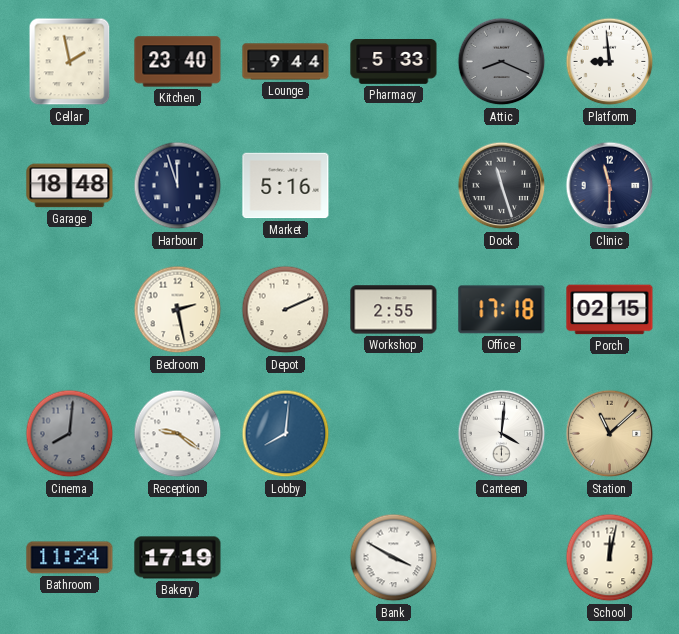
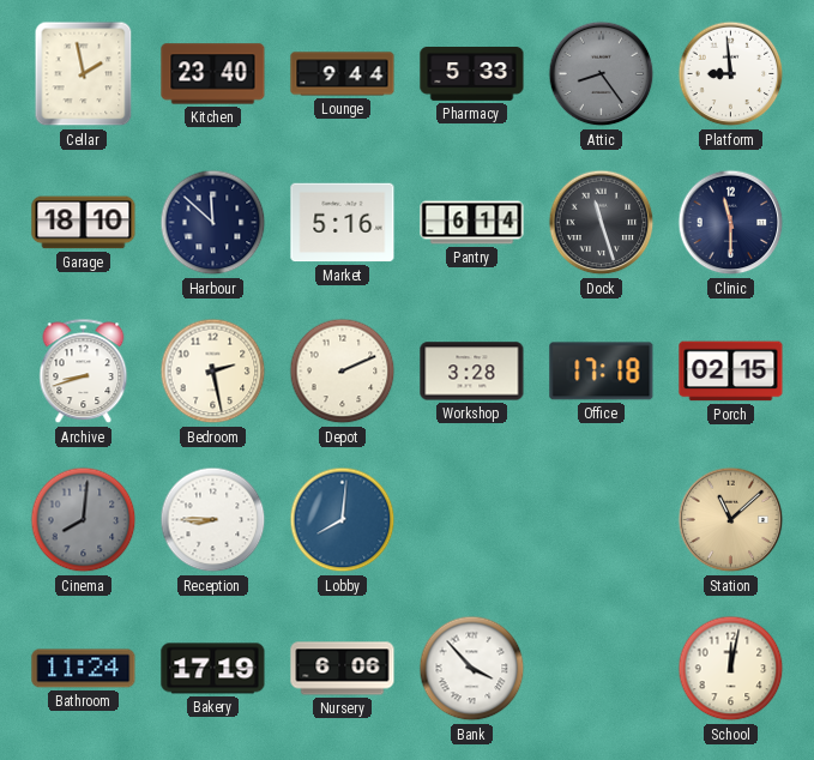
Attic: 8:19 -> 8:24
Garage: 18:48 -> 18:10
Harbour: 11:57 -> 11:52
Pantry: none -> 6:14
Archive: none -> 8:42
Workshop: 2:55 -> 3:28
Reception: 9:21 -> 8:45
Canteen: 4:01 -> none
Nursery: none -> 6:06
Bank: 3:50 -> 3:53
